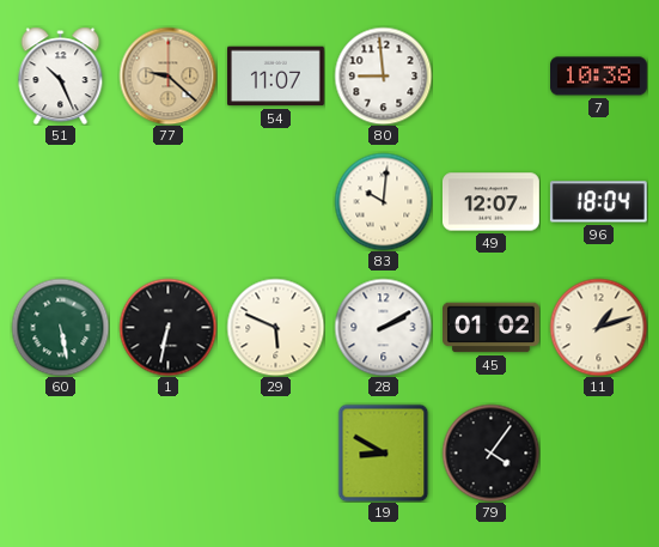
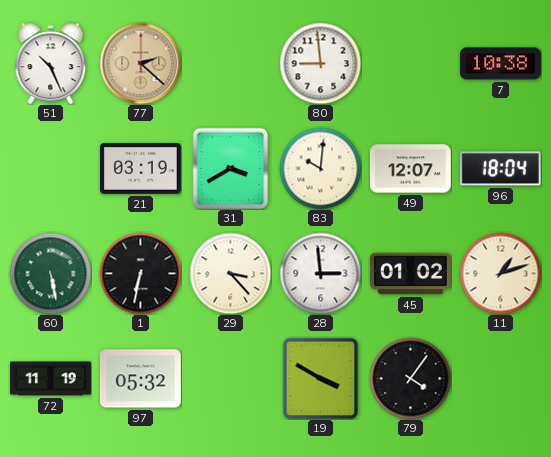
77: 9:22 -> 2:22
54: 11:07 -> none
21: none -> 03:19
31: none -> 3:40
29: 5:49 -> 3:23
28: 2:10 -> 2:59
72: none -> 11:19
97: none -> 05:32
19: 8:50 -> 3:50
